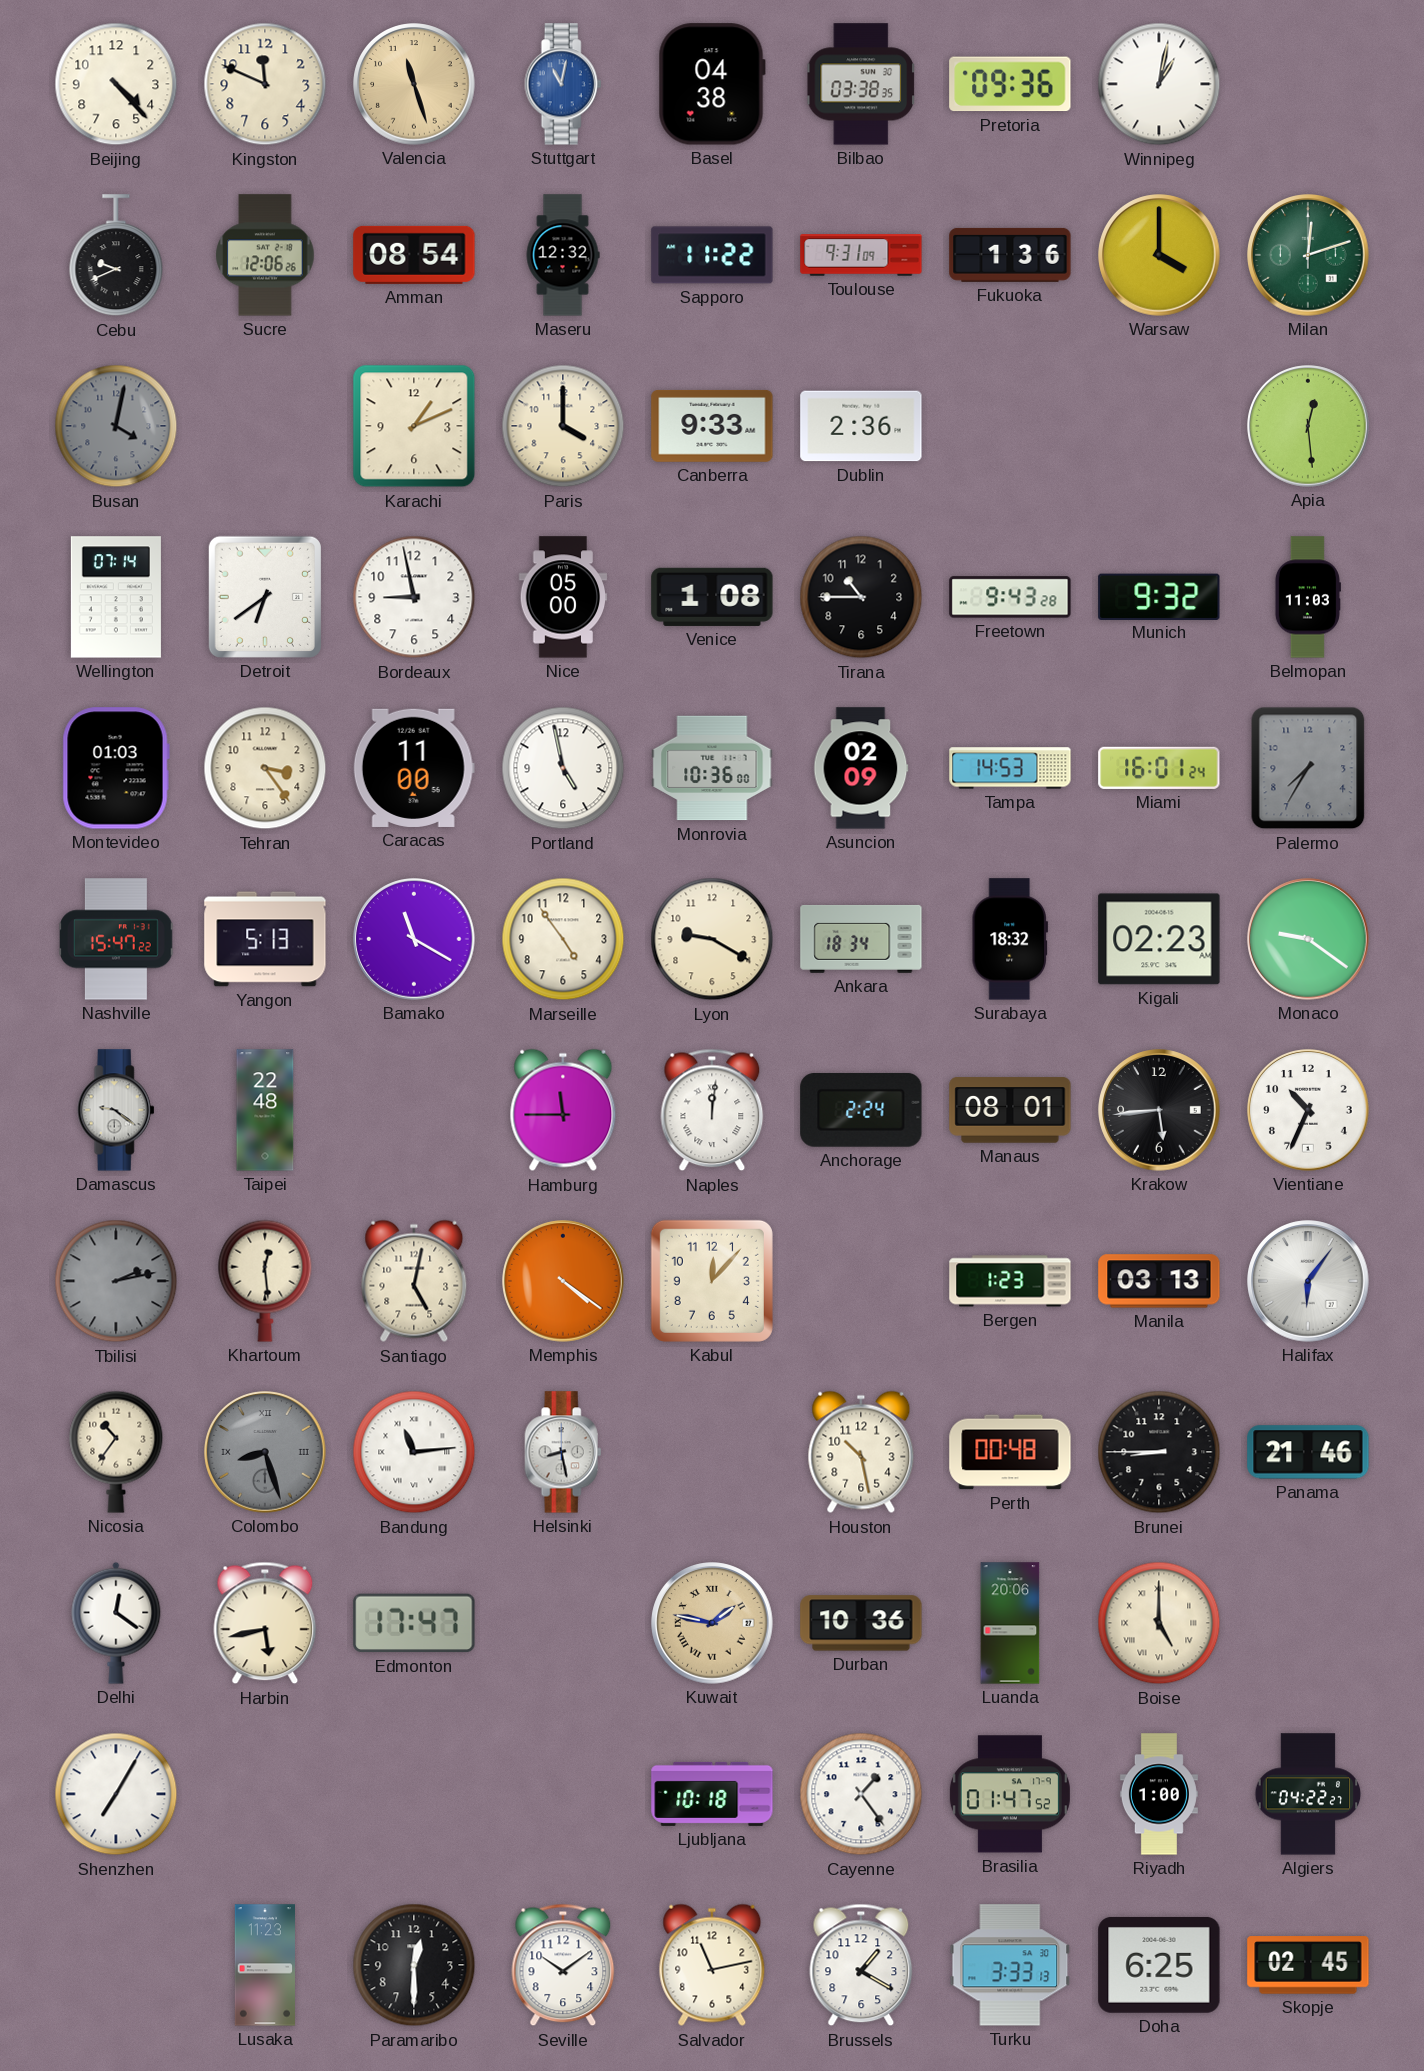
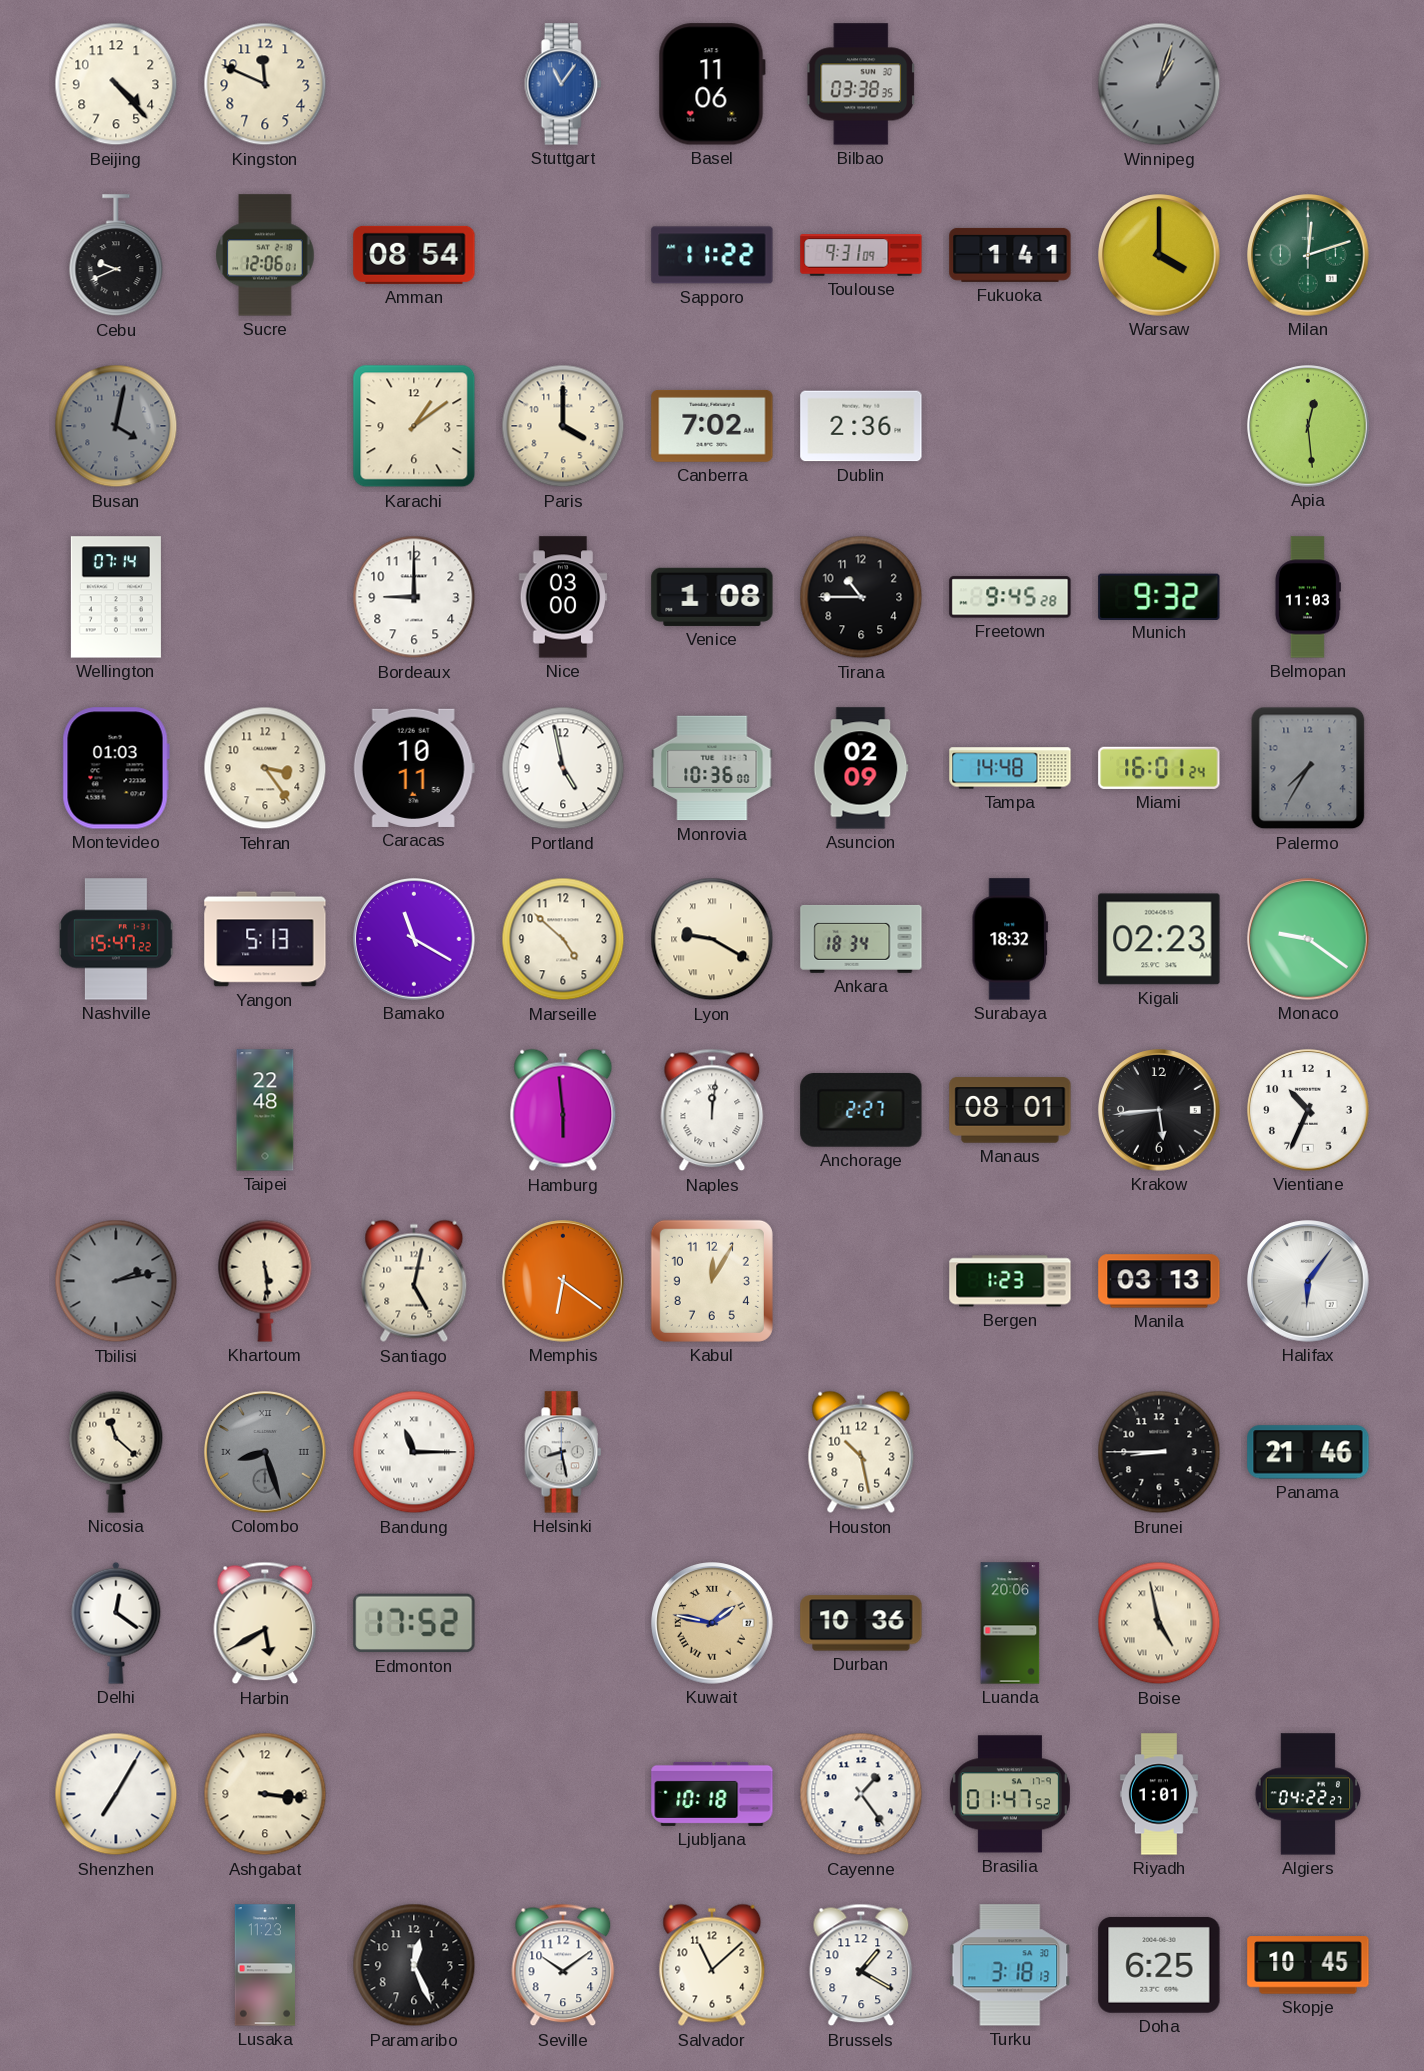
Valencia: 11:27 -> none
Stuttgart: 11:02 -> 11:06
Basel: 04:38 -> 11:06
Pretoria: 09:36 -> none
Winnipeg: 1:02 -> 1:03
Winnipeg dial: white -> grey
Sucre: 12:06:26 -> 12:06:01
Maseru: 12:32 -> none
Fukuoka: 1:36 -> 1:41
Karachi: 1:11 -> 1:09
Canberra: 9:33 -> 7:02
Detroit: 6:39 -> none
Bordeaux: 8:58 -> 9:00
Nice: 05:00 -> 03:00
Freetown: 9:43 -> 9:45
Caracas: 11:00 -> 10:11
Tampa: 14:53 -> 14:48
Marseille: 4:54 -> 4:52
Lyon numerals: Arabic -> Roman
Damascus: 9:21 -> none
Hamburg: 11:45 -> 5:59
Anchorage: 2:24 -> 2:27
Khartoum: 12:29 -> 5:29
Memphis: 4:21 -> 6:21
Kabul: 12:07 -> 12:05
Nicosia: 10:36 -> 11:22
Bandung: 11:14 -> 11:15
Perth: 00:48 -> none
Harbin: 5:43 -> 5:40
Edmonton: 17:47 -> 17:52
Boise: 5:00 -> 4:58
Ashgabat: none -> 3:16
Riyadh: 1:00 -> 1:01
Paramaribo: 12:30 -> 12:26
Salvador: 11:13 -> 11:08
Turku: 3:33 -> 3:18
Skopje: 02:45 -> 10:45
